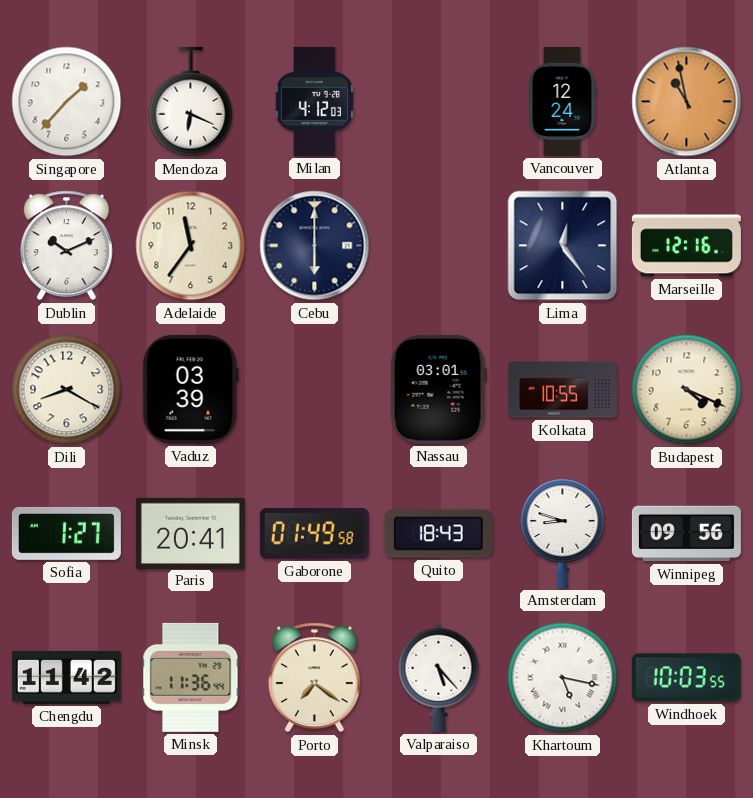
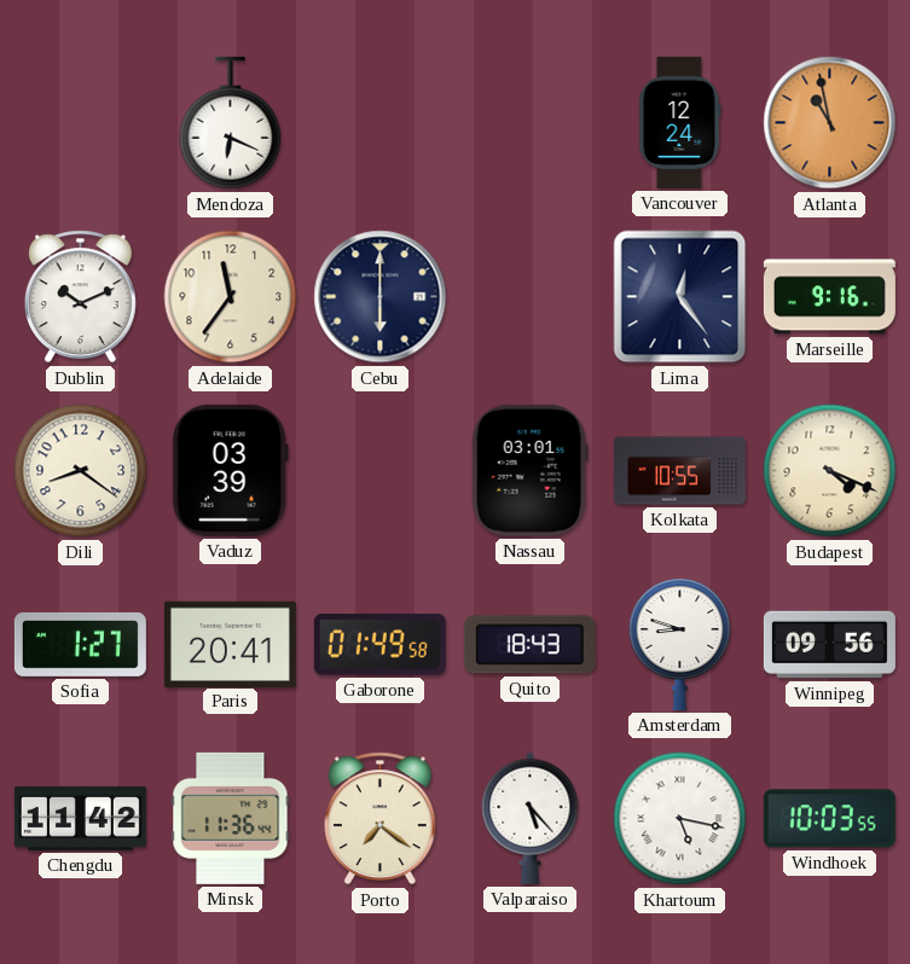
Singapore: 1:37 -> none
Milan: 4:12 -> none
Marseille: 12:16 -> 9:16
Dili: 8:20 -> 8:21
